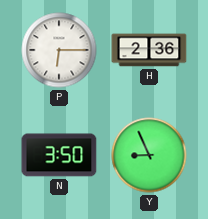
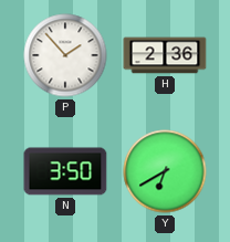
P: 6:15 -> 1:53
Y: 8:56 -> 6:40
